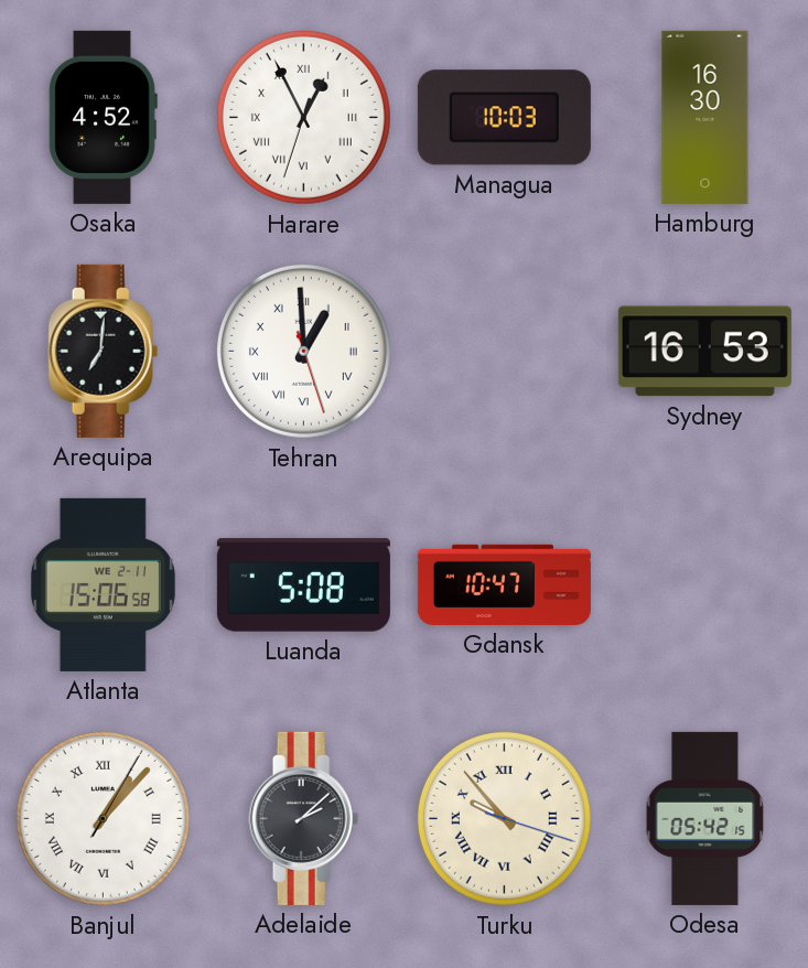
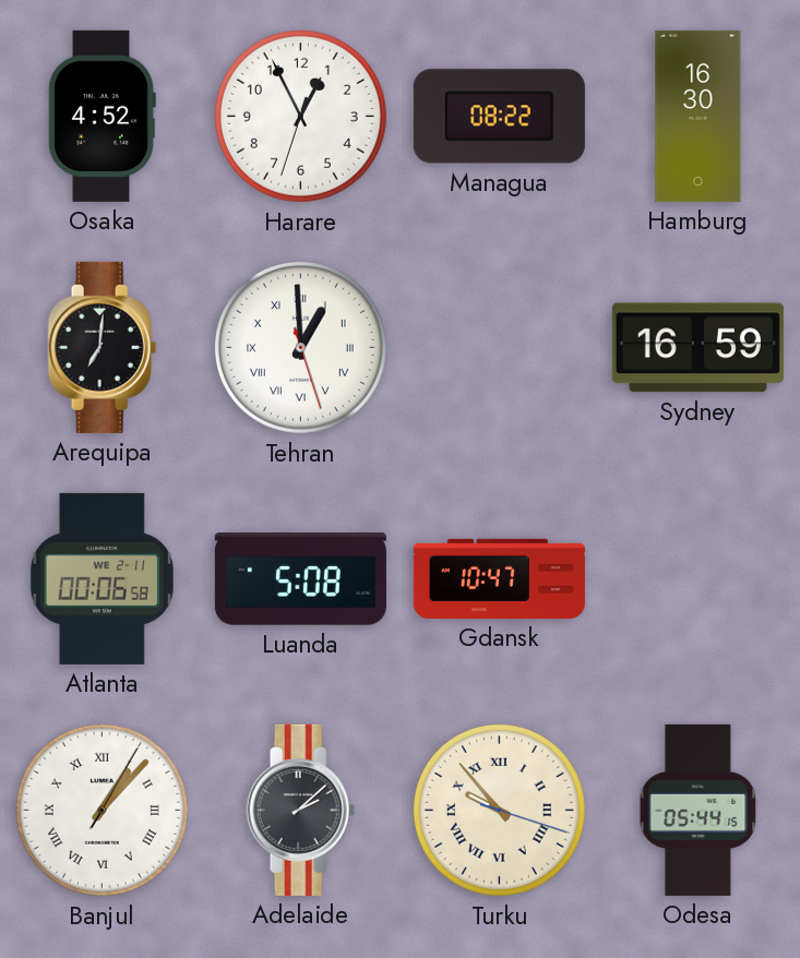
Harare numerals: Roman -> Arabic
Managua: 10:03 -> 08:22
Sydney: 16:53 -> 16:59
Atlanta: 15:06 -> 00:06
Odesa: 05:42 -> 05:44
